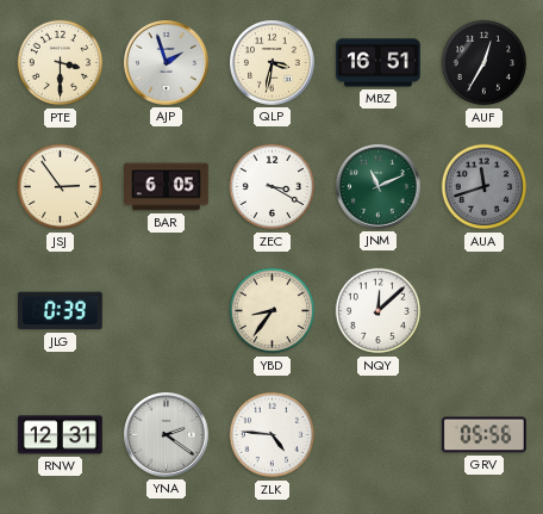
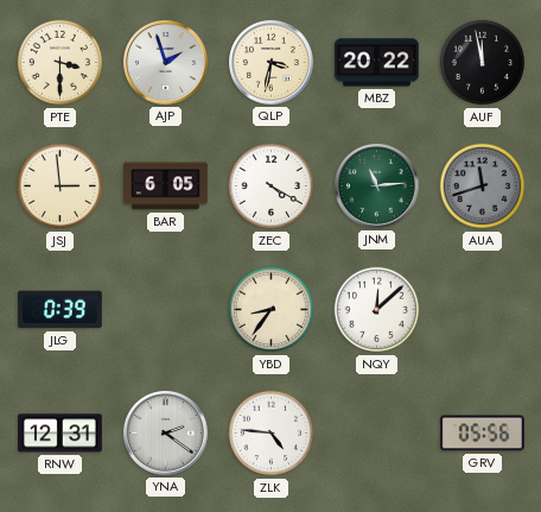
MBZ: 16:51 -> 20:22
AUF: 12:35 -> 11:58
JSJ: 2:54 -> 2:59
ZEC: 3:20 -> 4:20
JNM: 11:11 -> 11:14
